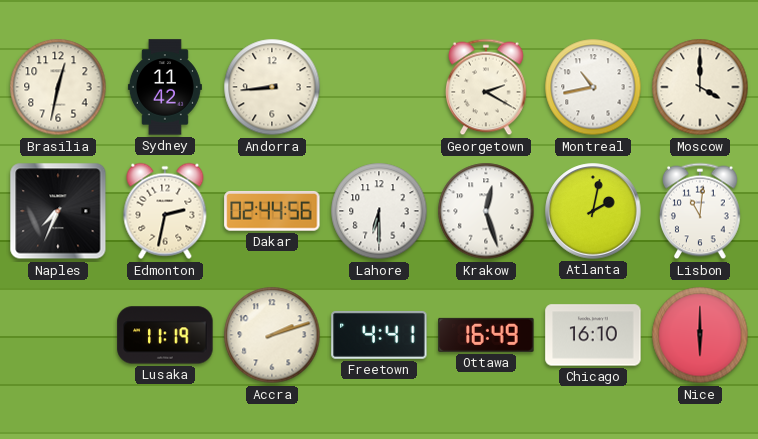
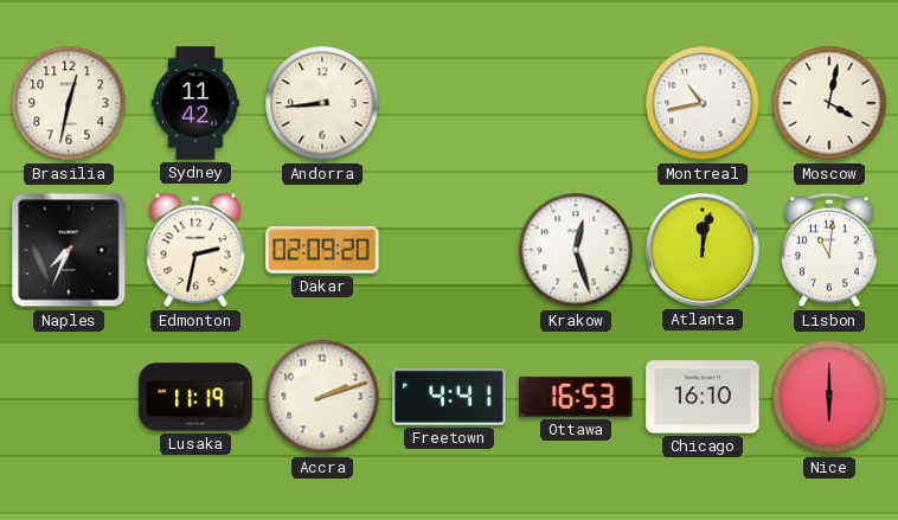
Georgetown: 2:20 -> none
Moscow: 4:00 -> 4:02
Dakar: 02:44 -> 02:09
Lahore: 6:30 -> none
Atlanta: 2:02 -> 12:02
Ottawa: 16:49 -> 16:53
